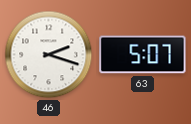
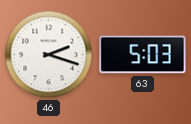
63: 5:07 -> 5:03
